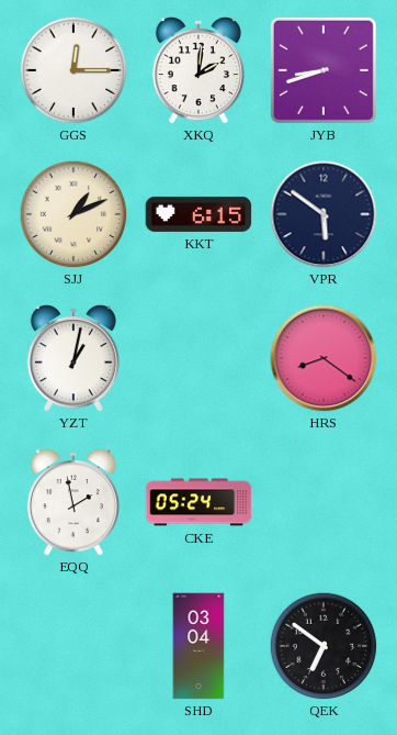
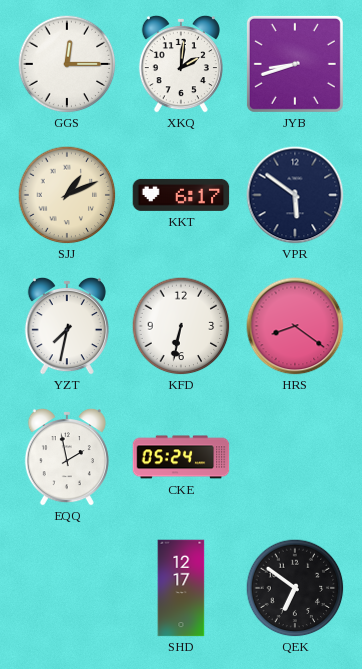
KKT: 6:15 -> 6:17
YZT: 1:02 -> 7:32
KFD: none -> 6:32
SHD: 03:04 -> 12:17
